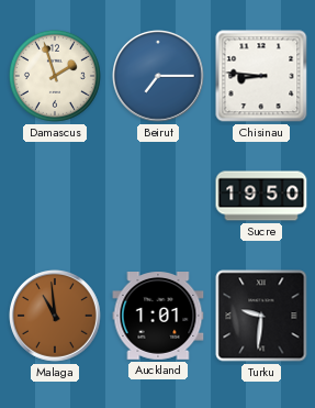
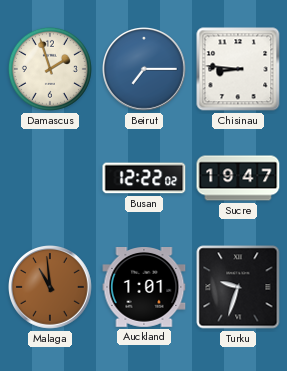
Busan: none -> 12:22
Sucre: 19:50 -> 19:47
Turku: 9:31 -> 9:33
